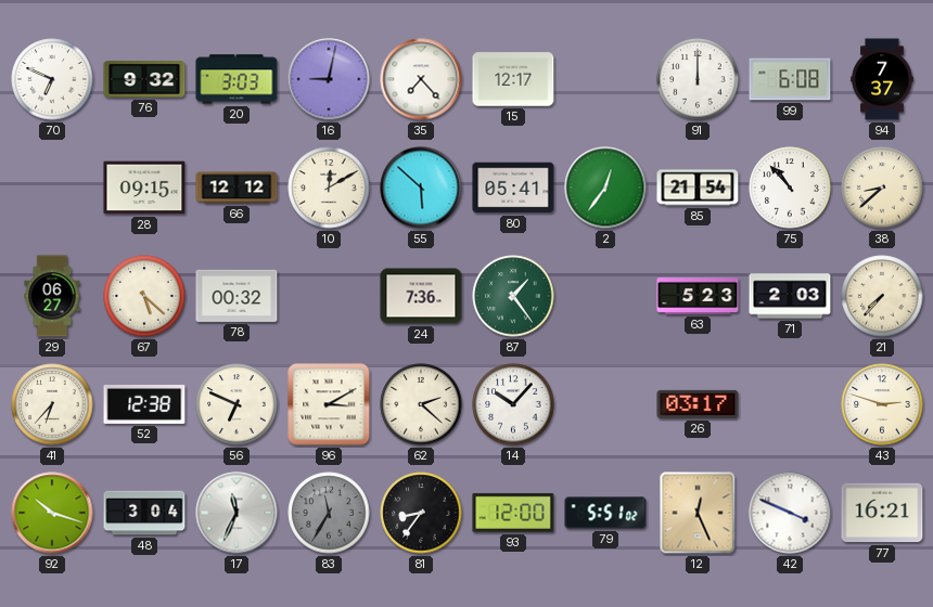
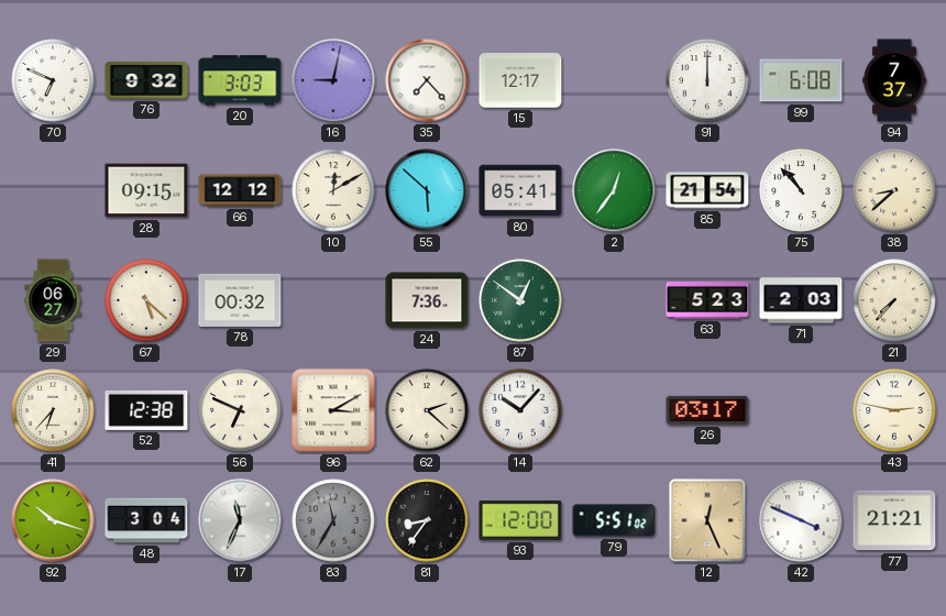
87: 1:24 -> 12:51
43: 2:48 -> 2:47
77: 16:21 -> 21:21
